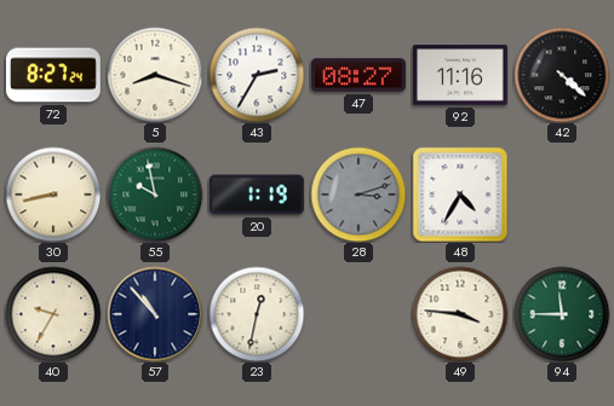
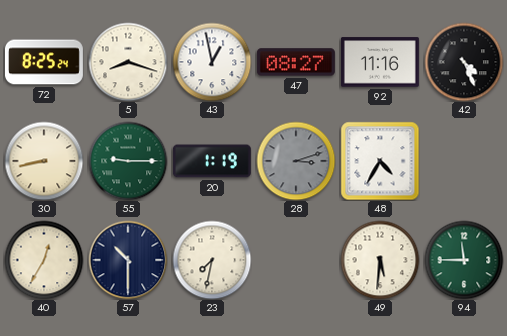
72: 8:27 -> 8:25
43: 2:35 -> 12:58
42: 4:22 -> 4:26
55: 9:58 -> 9:15
40: 9:35 -> 12:35
57: 10:53 -> 10:30
23: 12:32 -> 7:32
49: 3:46 -> 5:31
